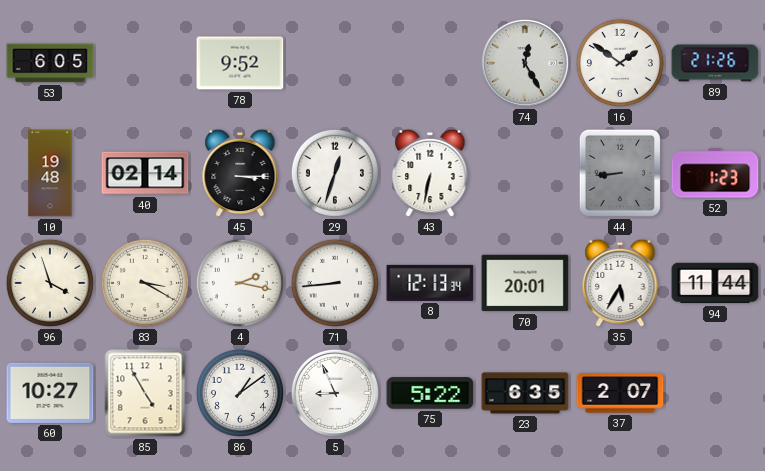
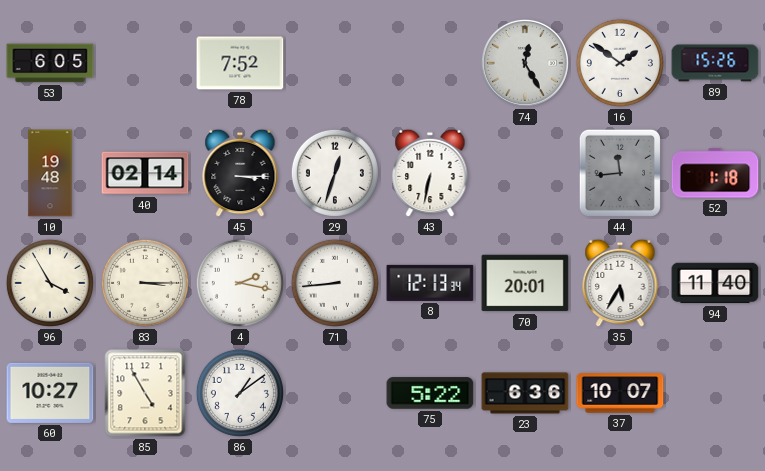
78: 9:52 -> 7:52
89: 21:26 -> 15:26
44: 8:44 -> 11:44
52: 1:23 -> 1:18
96: 3:57 -> 3:55
83: 3:20 -> 3:15
94: 11:44 -> 11:40
5: 8:56 -> none
23: 6:35 -> 6:36
37: 2:07 -> 10:07
